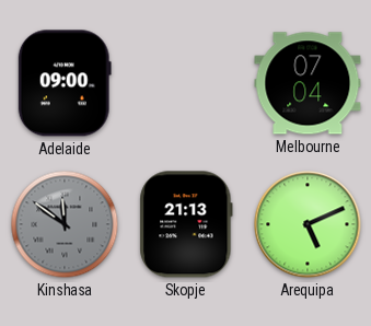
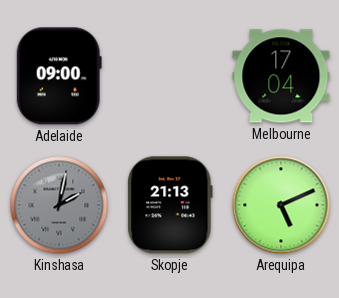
Melbourne: 07:04 -> 17:04
Kinshasa: 11:51 -> 2:02
